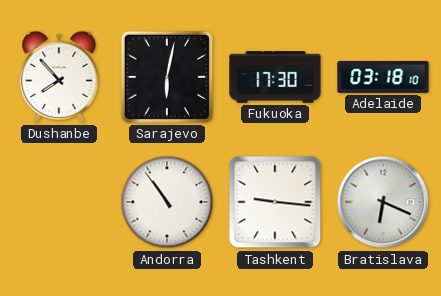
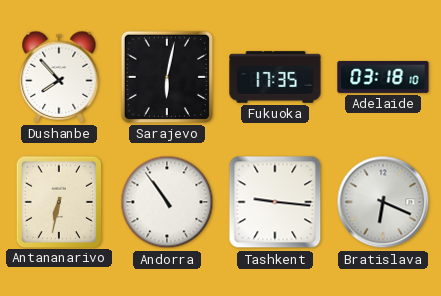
Fukuoka: 17:30 -> 17:35
Antananarivo: none -> 6:32
